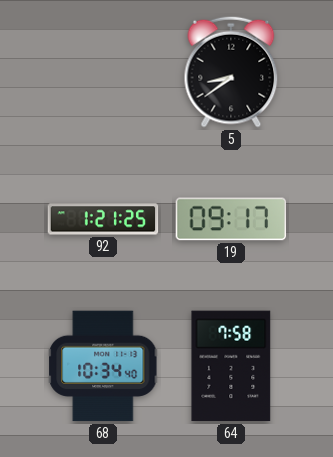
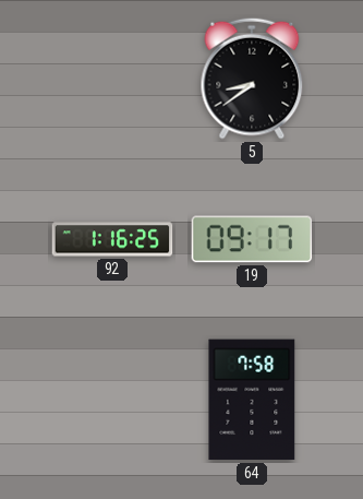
92: 1:21 -> 1:16
68: 10:34 -> none
